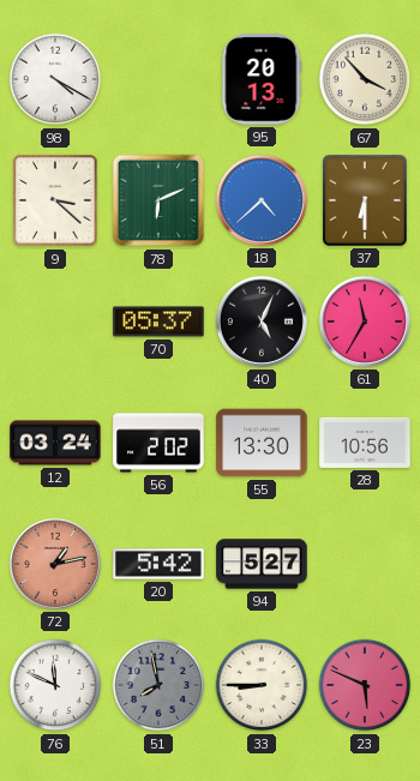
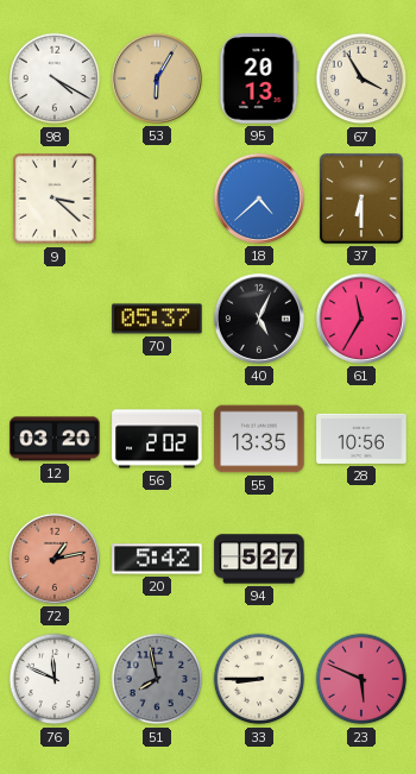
53: none -> 6:05
67: 3:53 -> 3:55
78: 6:11 -> none
12: 03:24 -> 03:20
55: 13:30 -> 13:35
